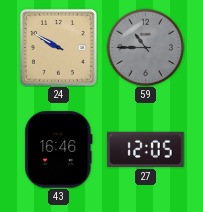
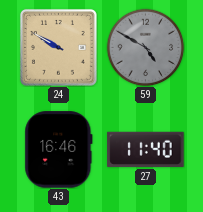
59: 10:45 -> 4:50
27: 12:05 -> 11:40
